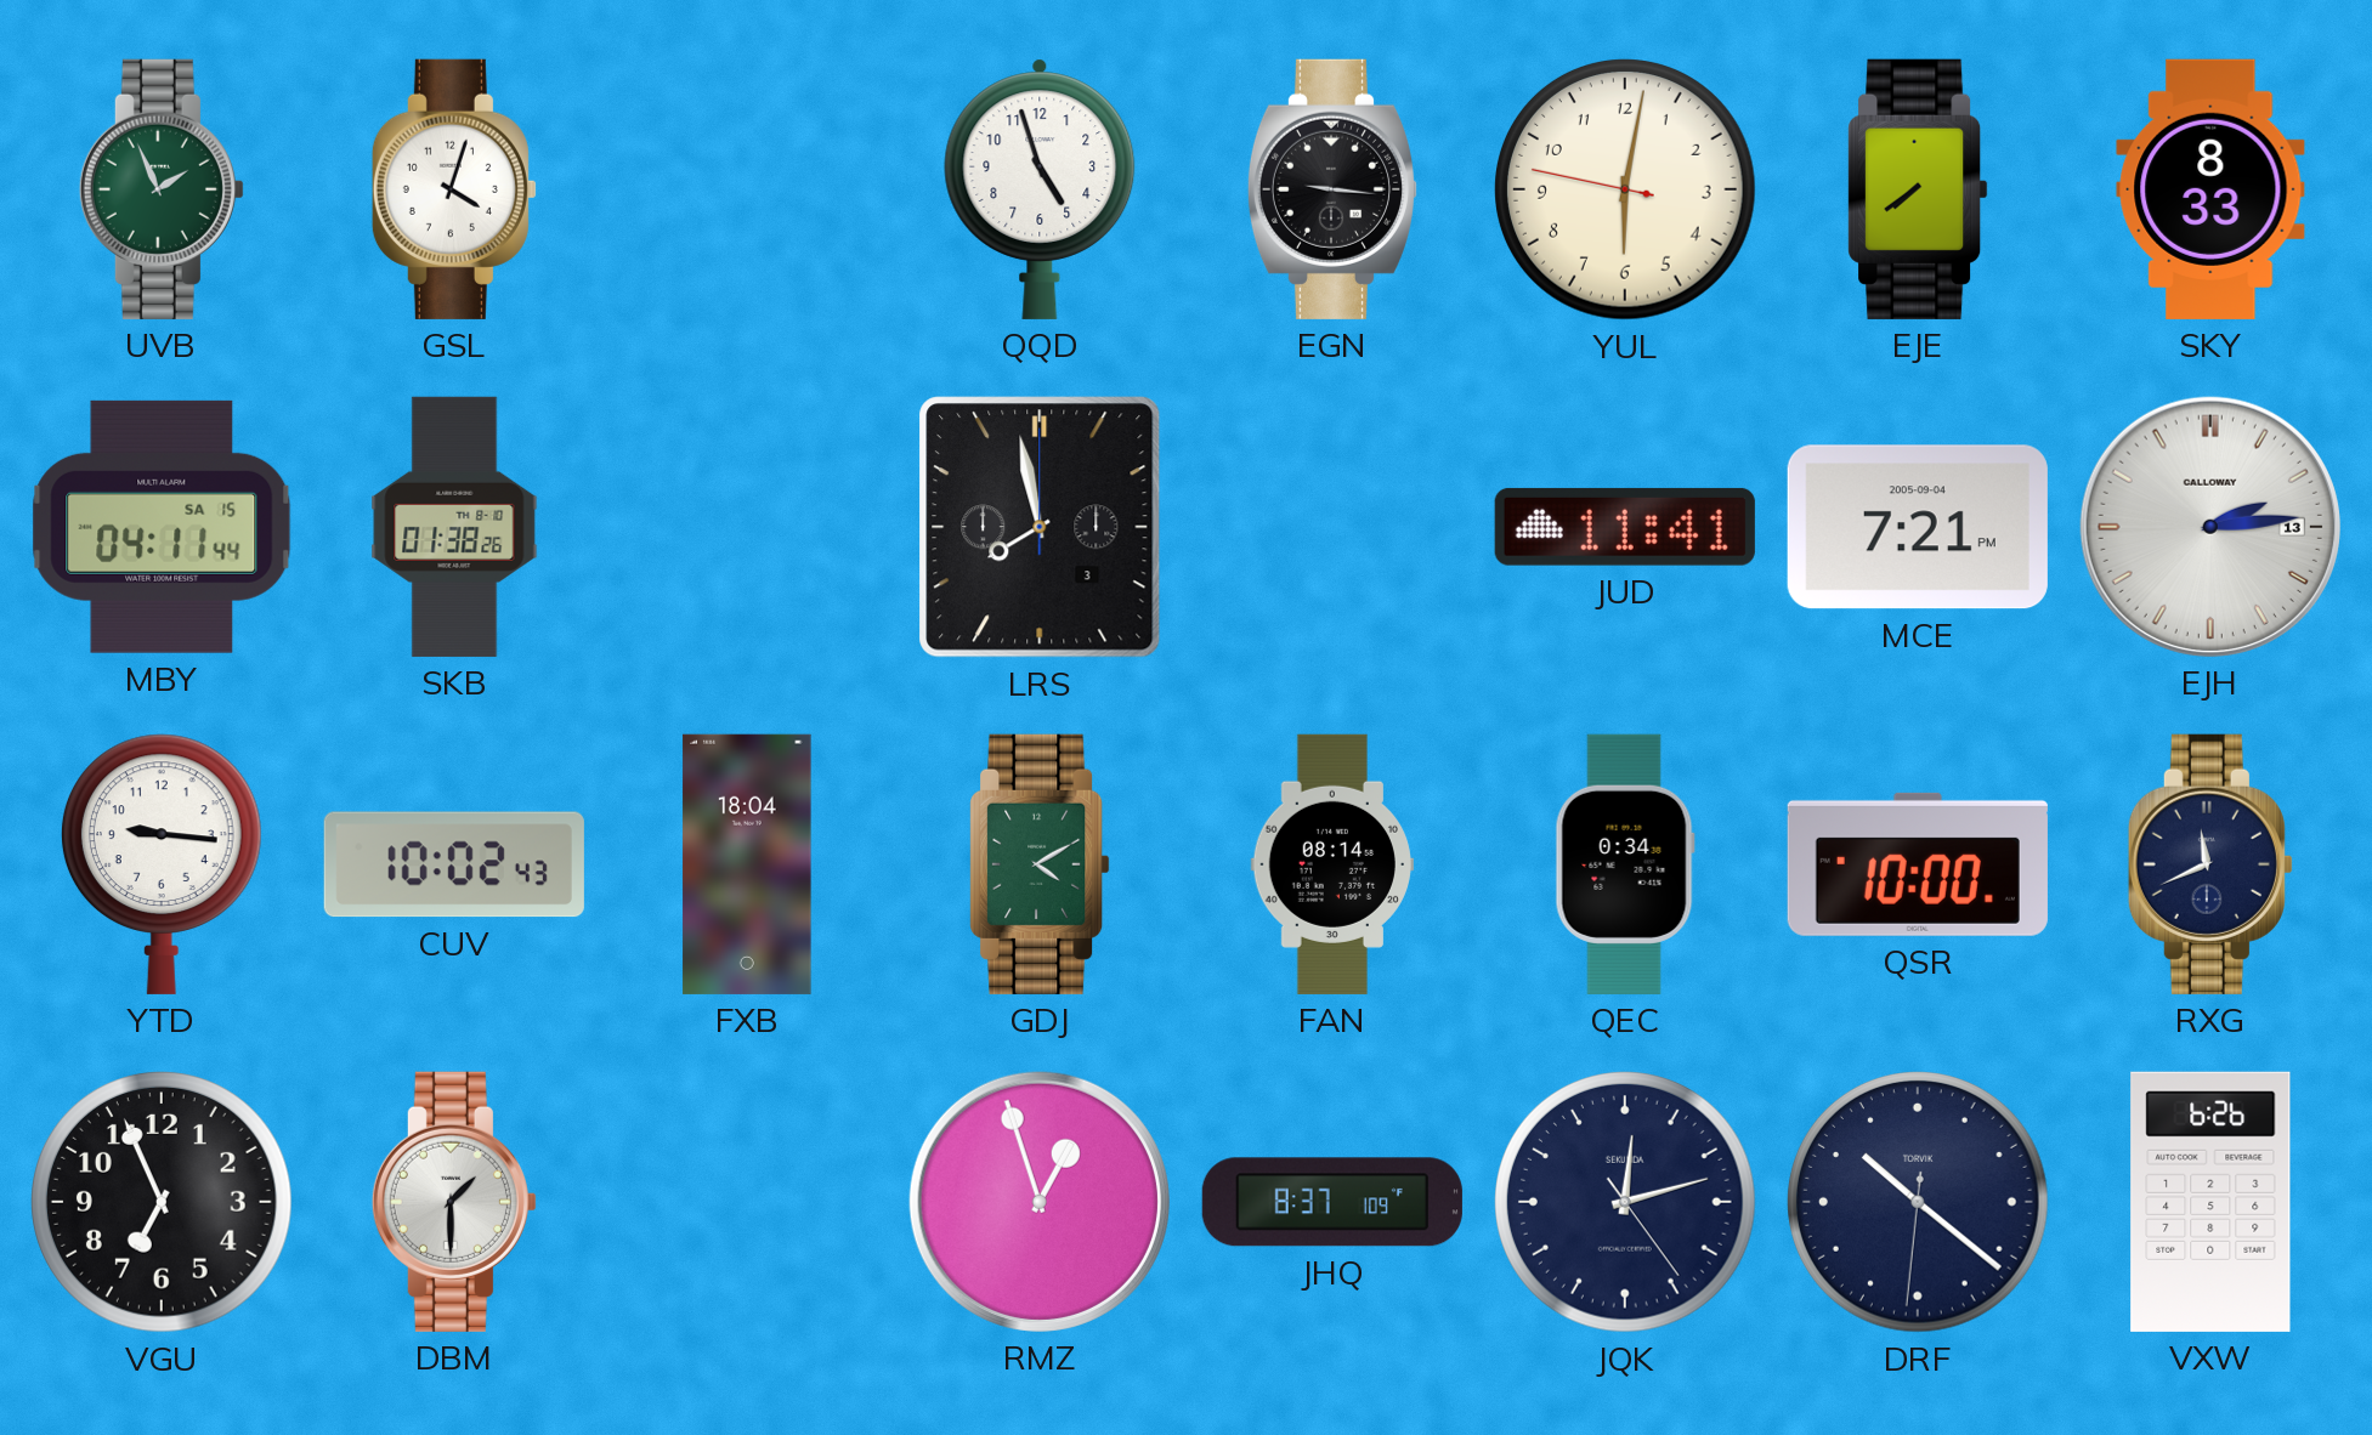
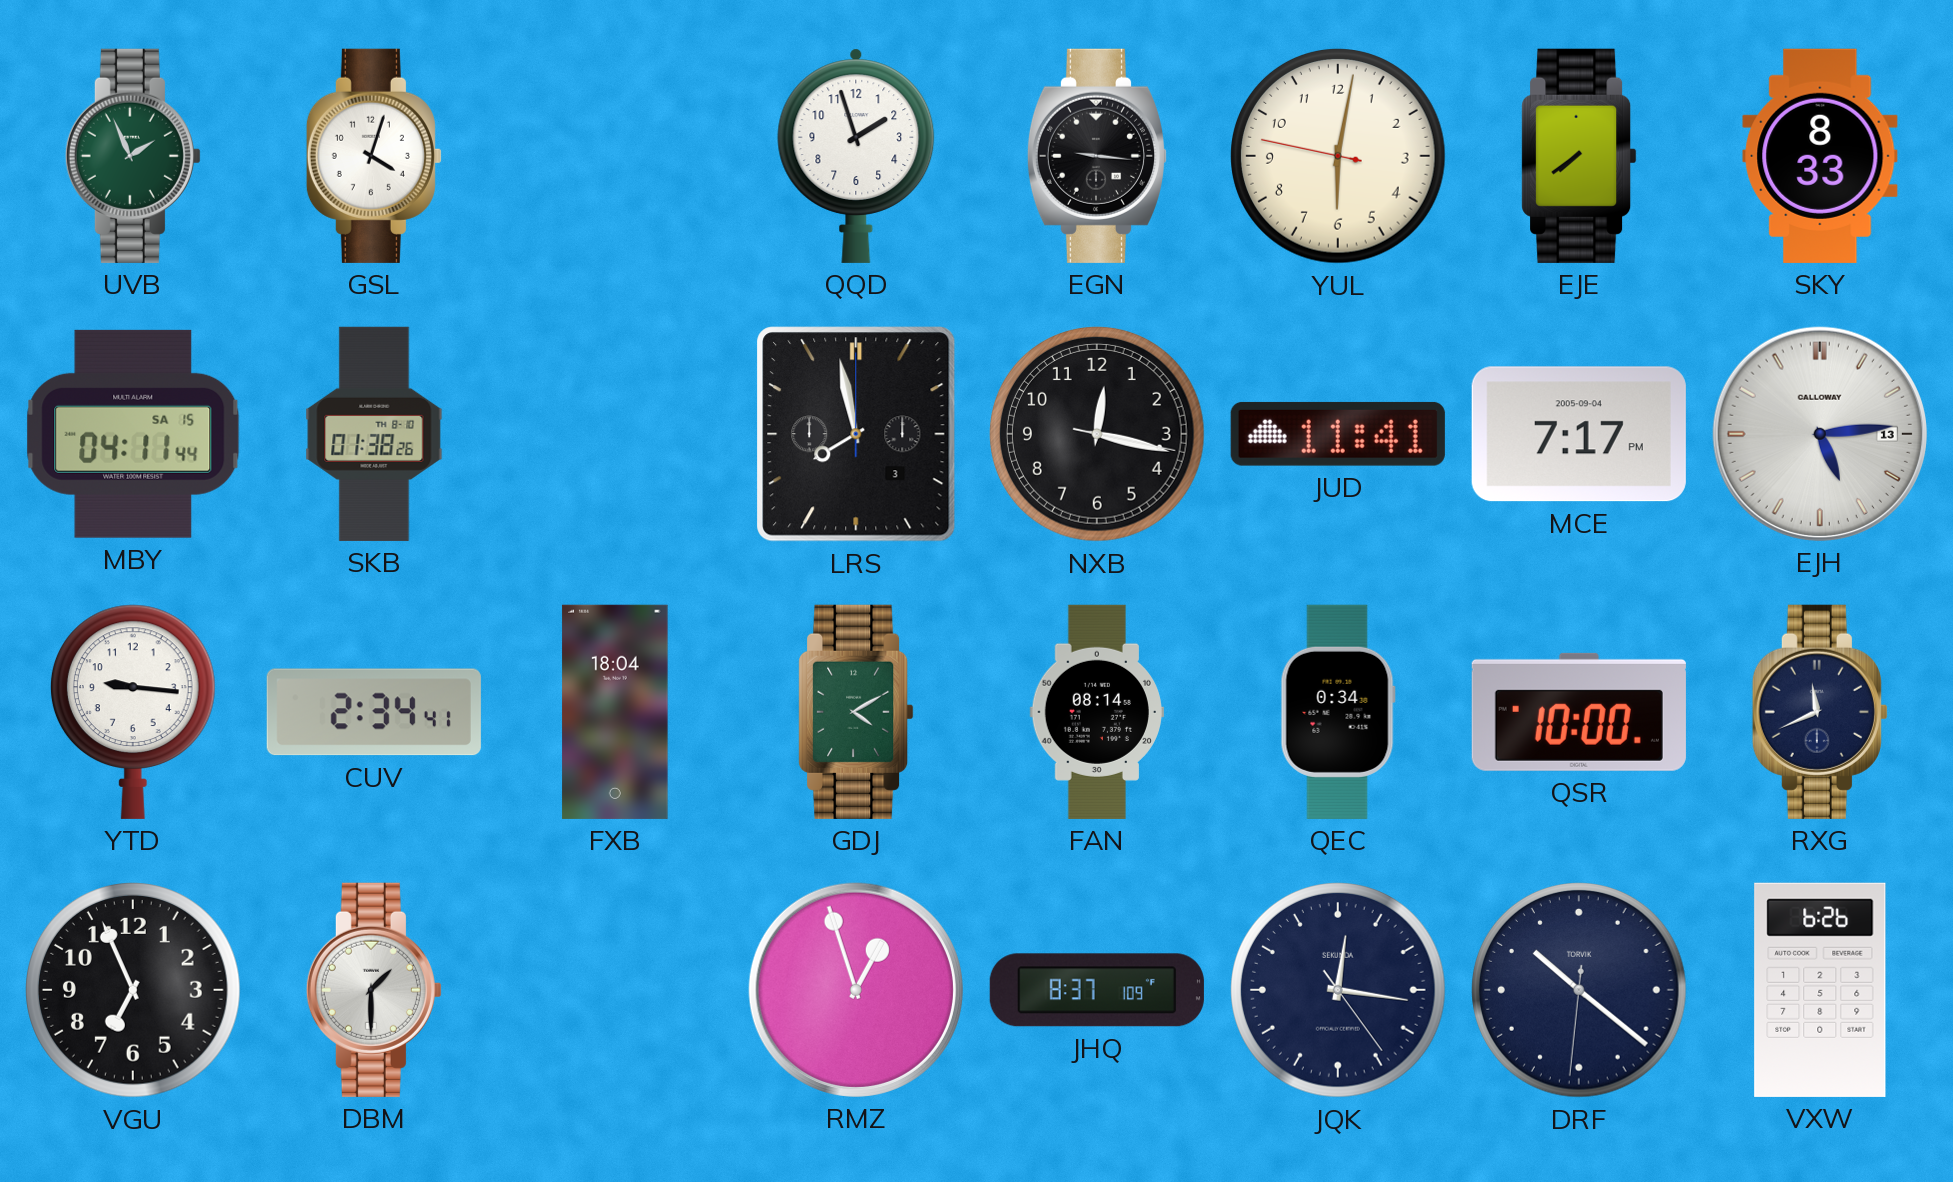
QQD: 4:57 -> 1:57
NXB: none -> 12:17
MCE: 7:21 -> 7:17
EJH: 2:14 -> 5:14
CUV: 10:02 -> 2:34
JQK: 12:12 -> 12:16
